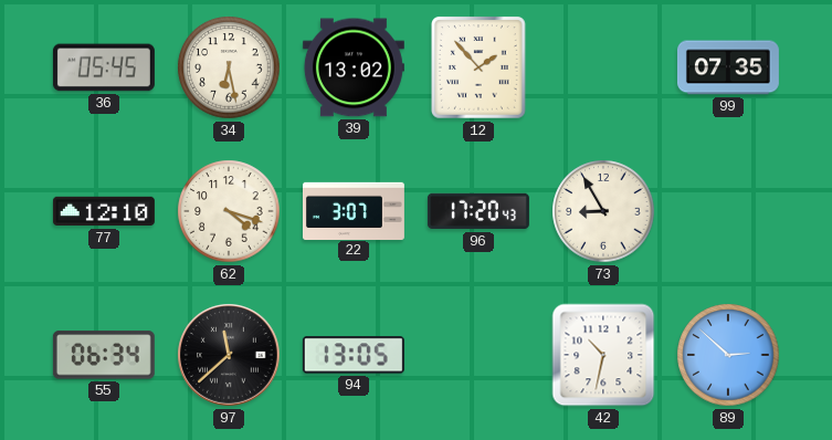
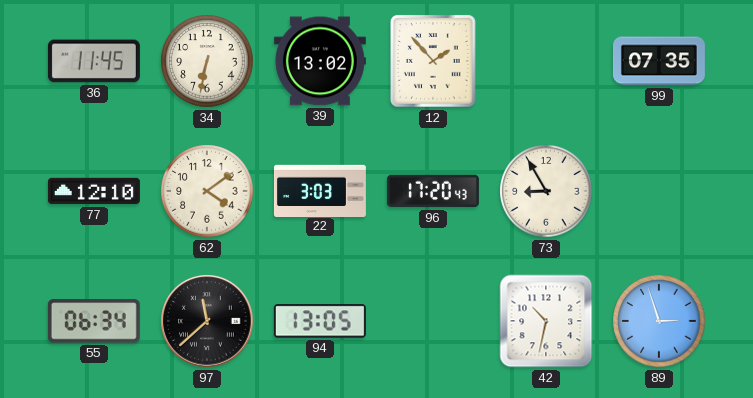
36: 05:45 -> 11:45
34: 6:28 -> 6:32
62: 4:18 -> 4:09
22: 3:07 -> 3:03
89: 2:52 -> 2:57
